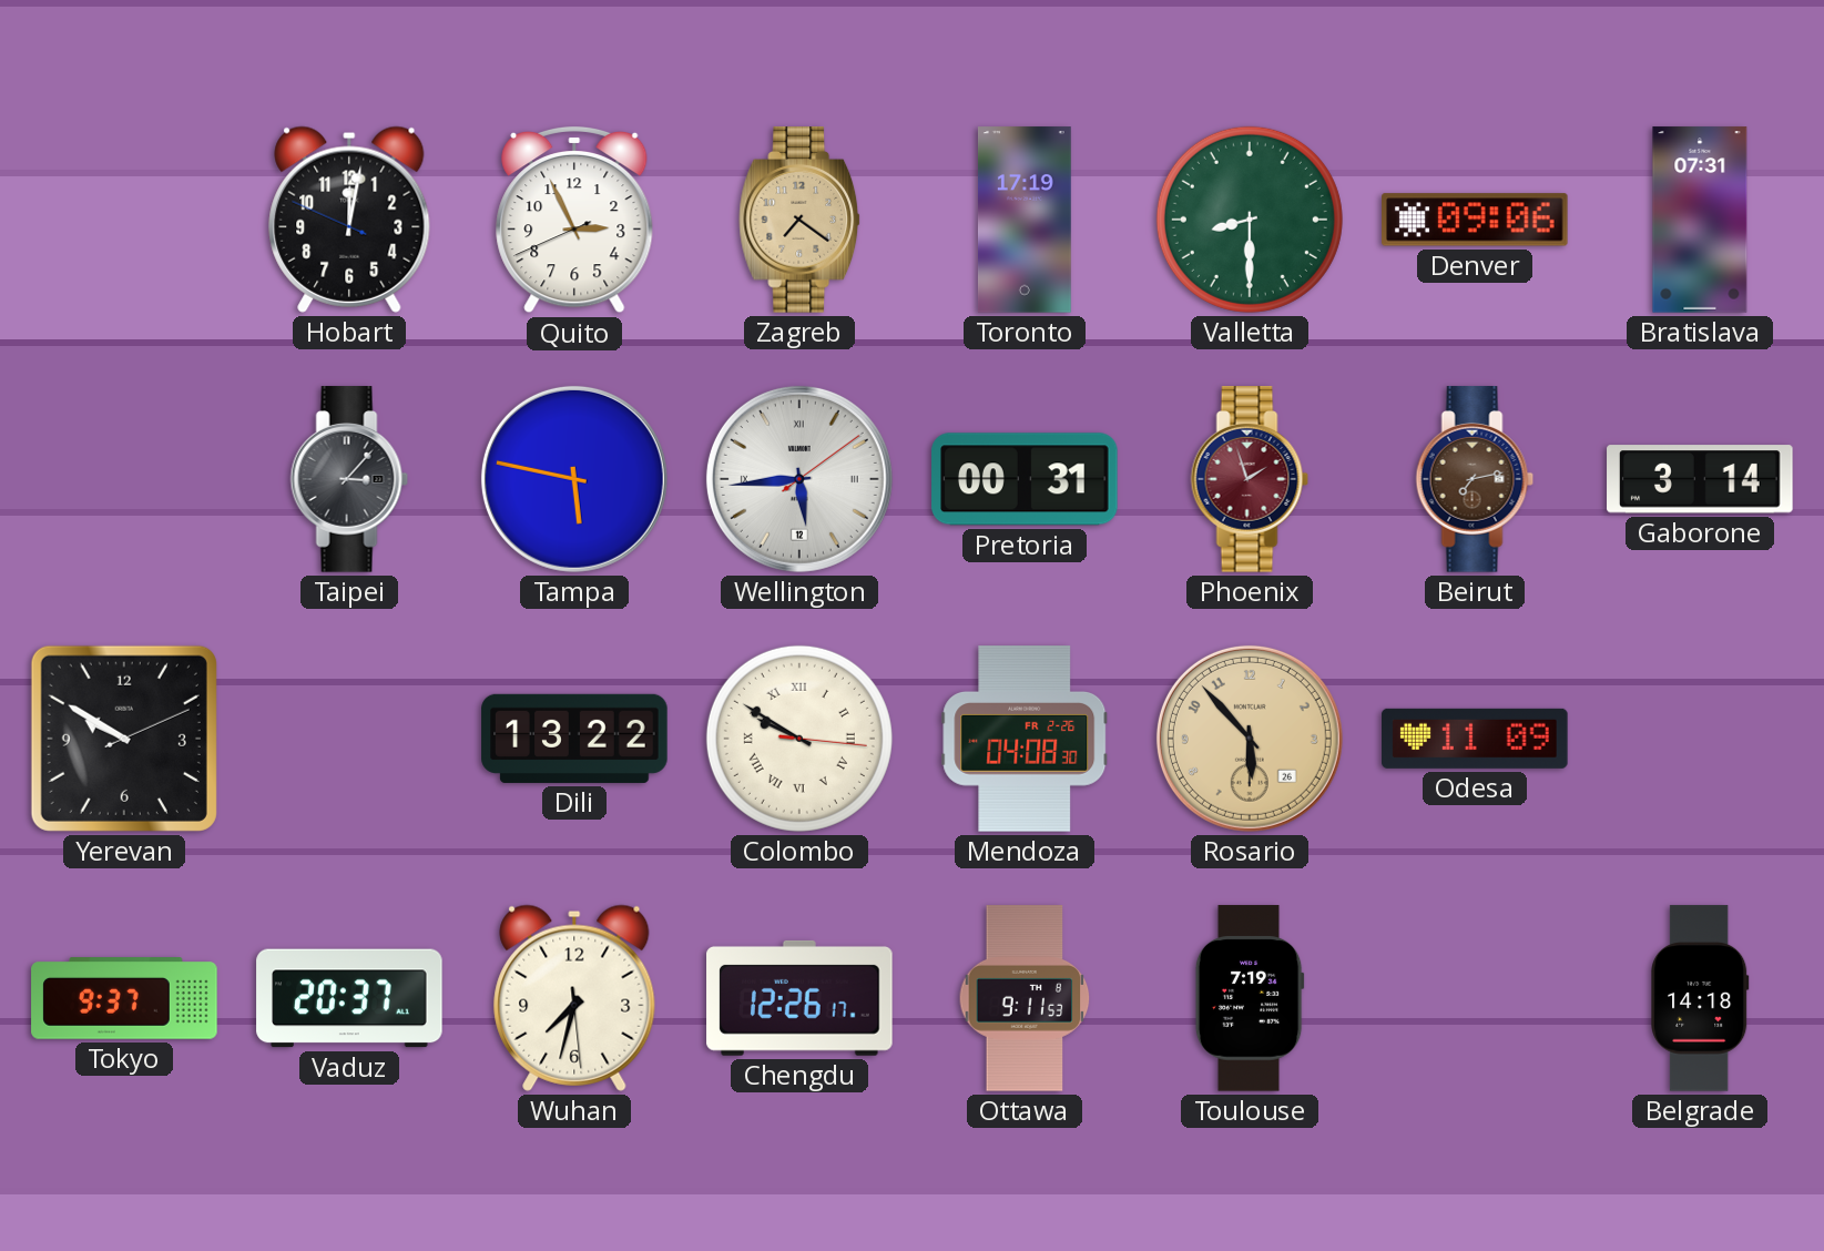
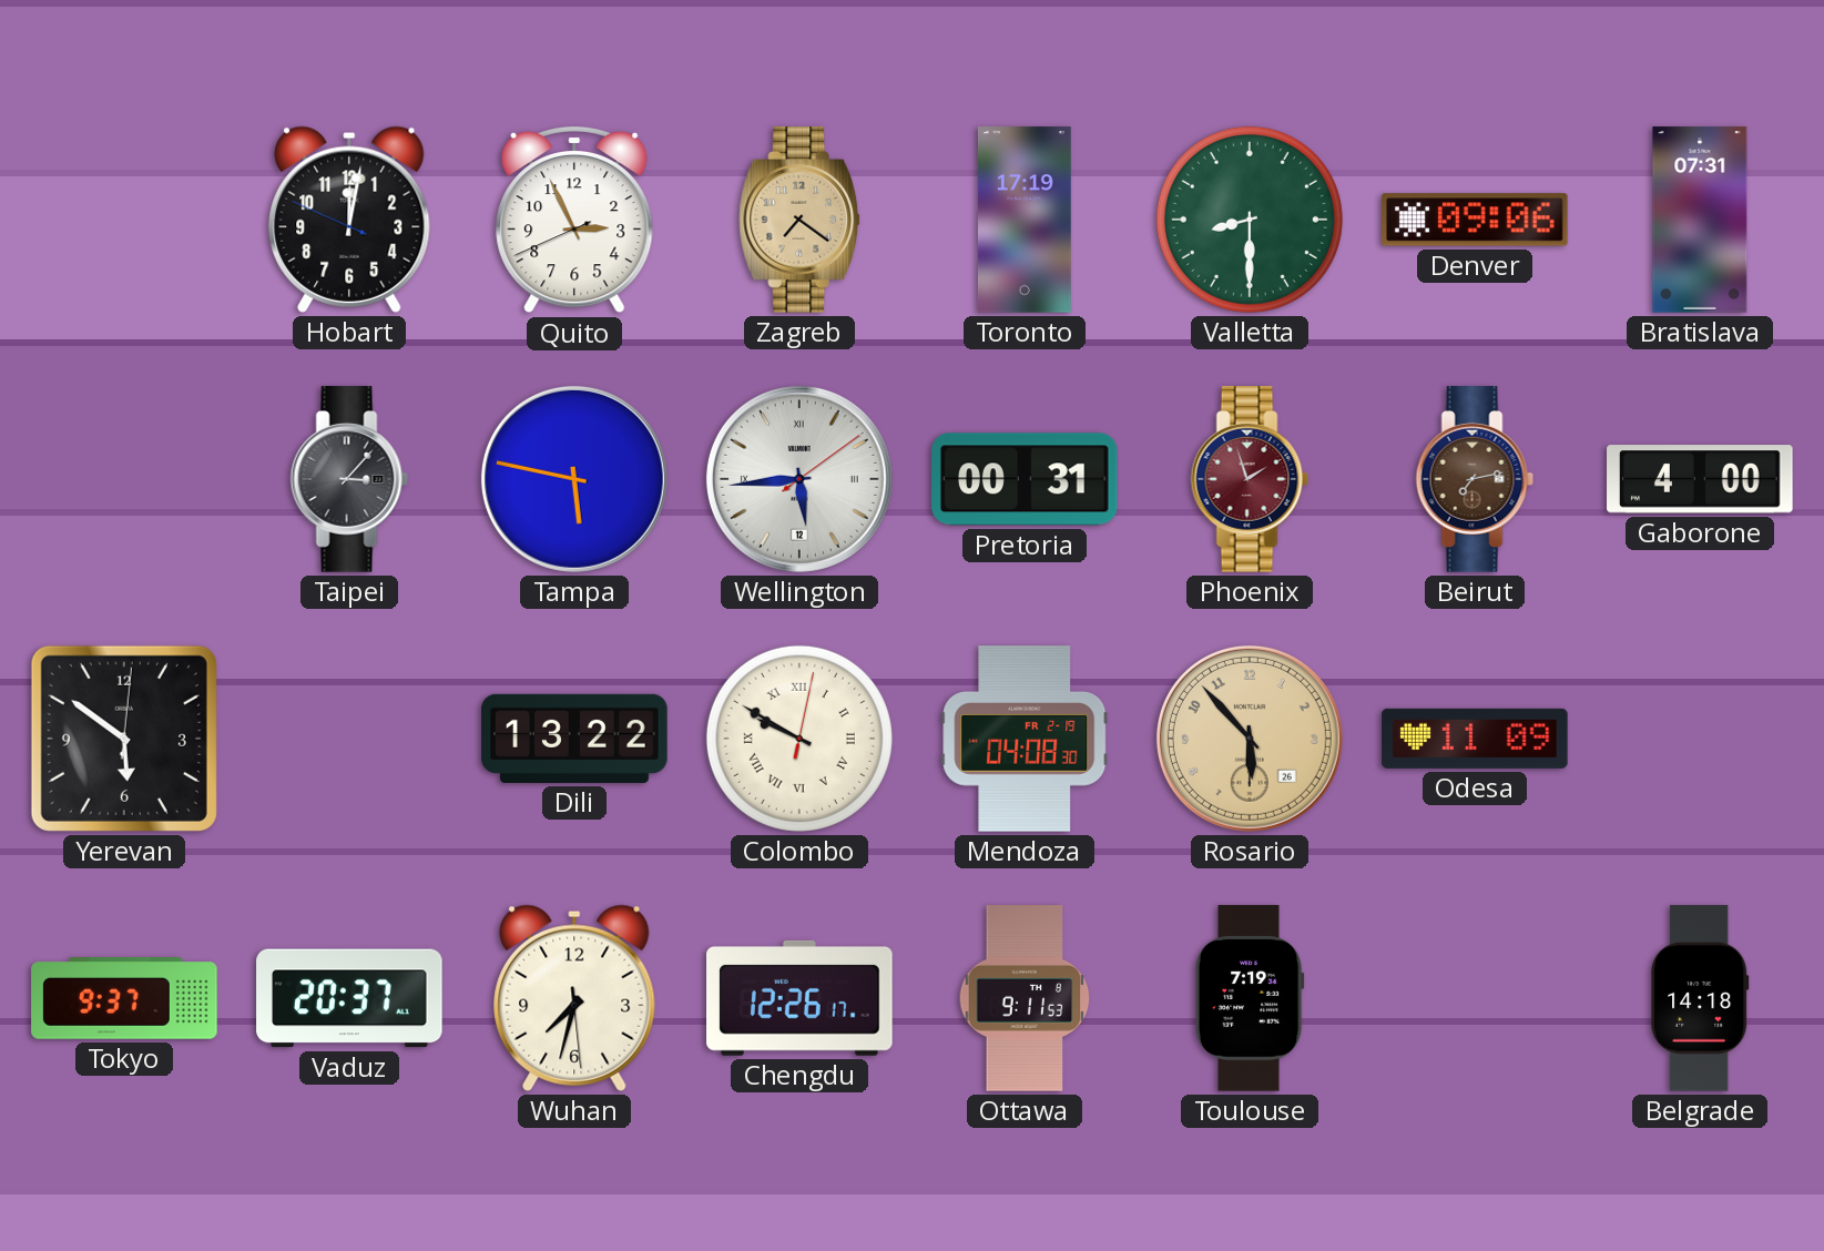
Gaborone: 3:14 -> 4:00
Yerevan: 9:50 -> 5:51
Colombo: 9:50:16 -> 9:50:02
Mendoza date: FR 2-26 -> FR 2-19
